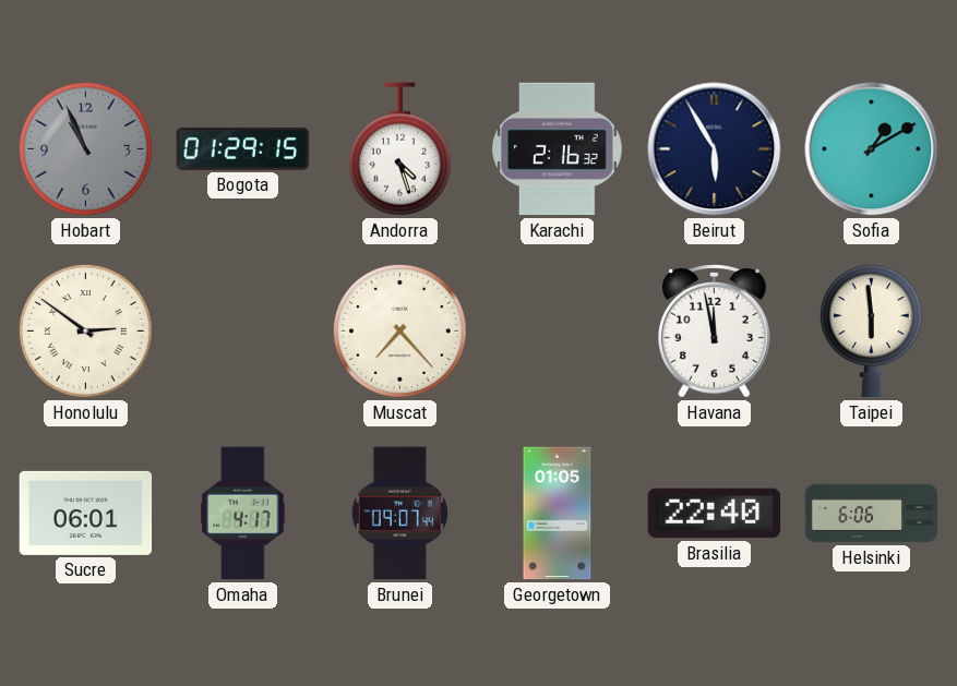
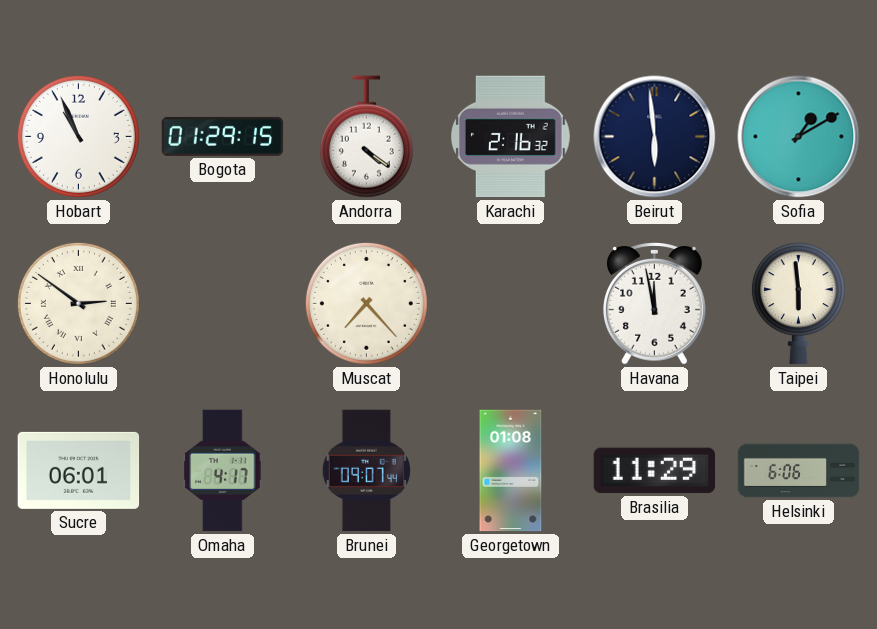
Hobart dial: grey -> white
Andorra: 4:27 -> 4:21
Beirut: 5:55 -> 5:59
Georgetown: 01:05 -> 01:08
Brasilia: 22:40 -> 11:29
